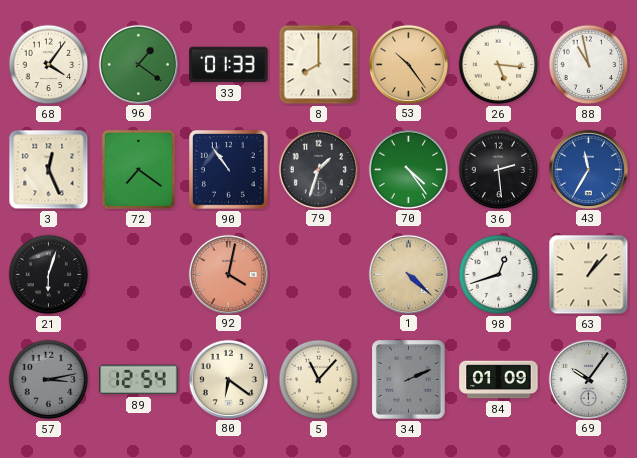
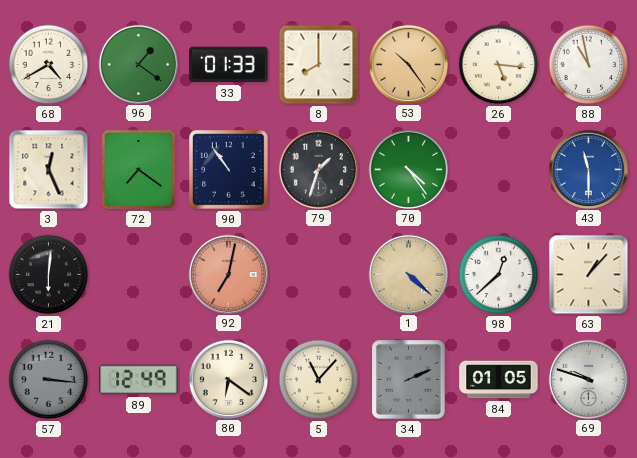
68: 4:06 -> 4:40
36: 2:29 -> none
43: 11:35 -> 11:30
21: 6:03 -> 6:01
92: 4:02 -> 7:02
98: 12:42 -> 12:38
57: 3:13 -> 3:16
89: 12:54 -> 12:49
84: 01:09 -> 01:05
69: 10:06 -> 9:48
